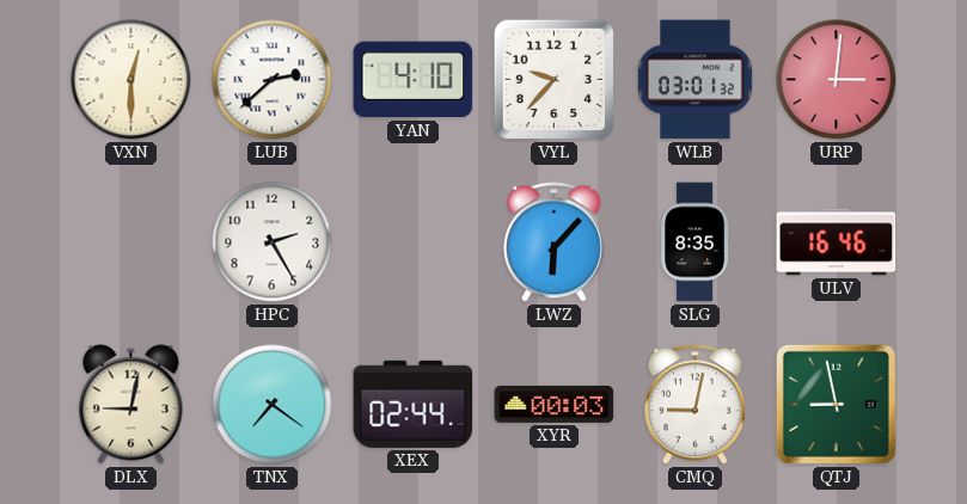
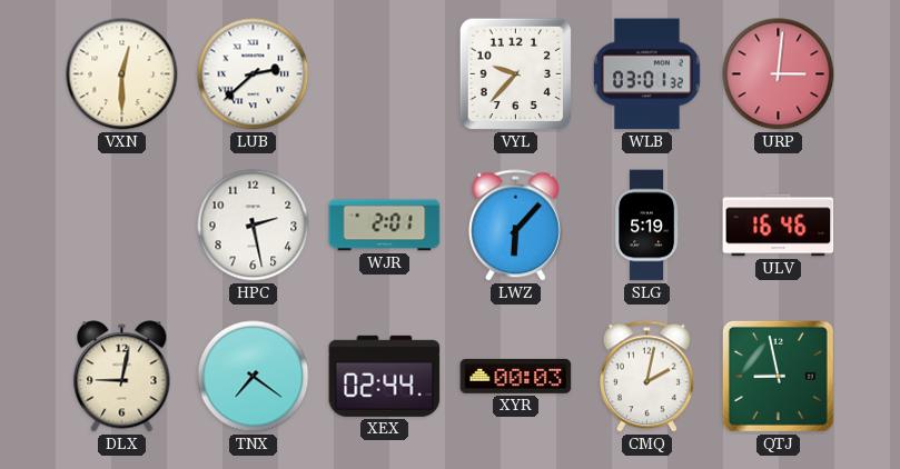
YAN: 4:10 -> none
HPC: 2:25 -> 2:28
WJR: none -> 2:01
SLG: 8:35 -> 5:19
CMQ: 9:02 -> 2:02
